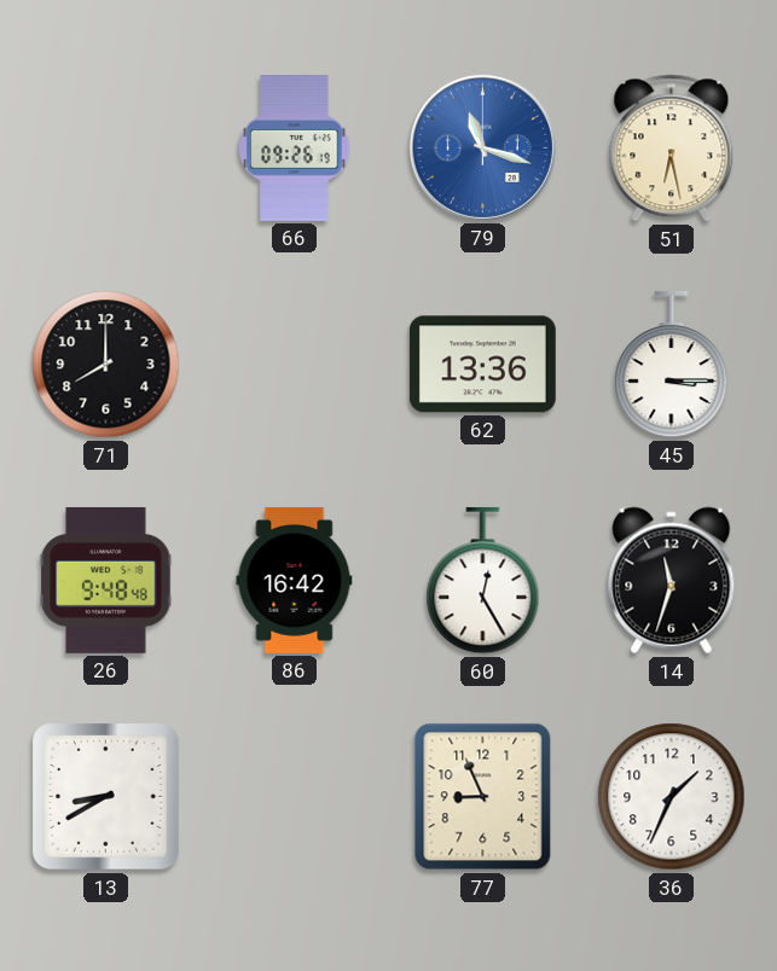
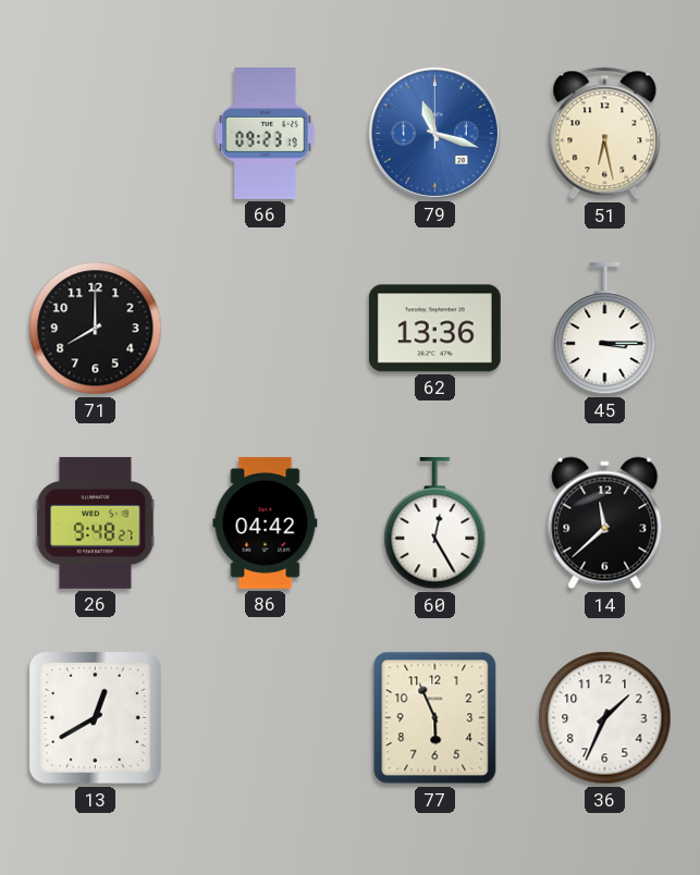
66: 09:26 -> 09:23
26: 9:48:48 -> 9:48:27
86: 16:42 -> 04:42
14: 11:33 -> 11:38
13: 8:40 -> 12:40
77: 8:56 -> 5:56
